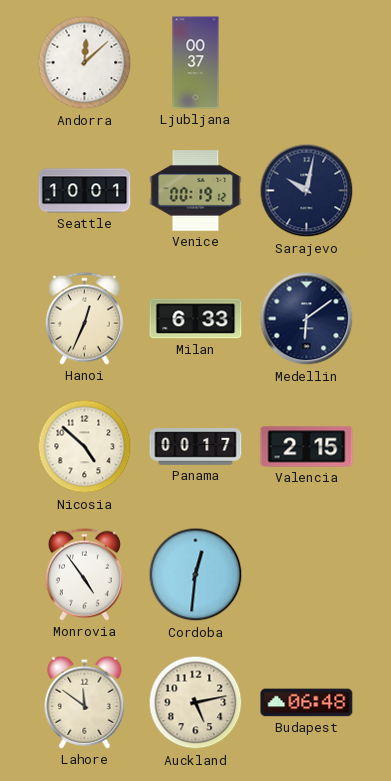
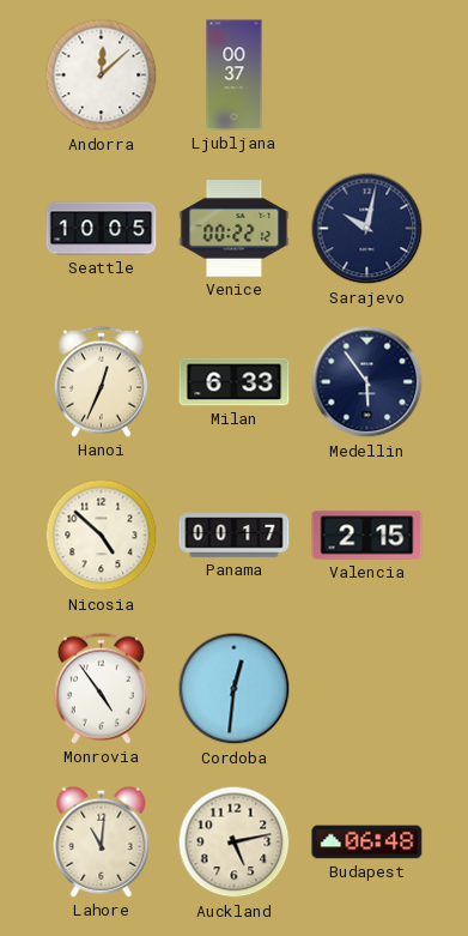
Seattle: 10:01 -> 10:05
Venice: 00:19 -> 00:22
Medellin: 6:09 -> 5:54
Lahore: 11:51 -> 11:01
